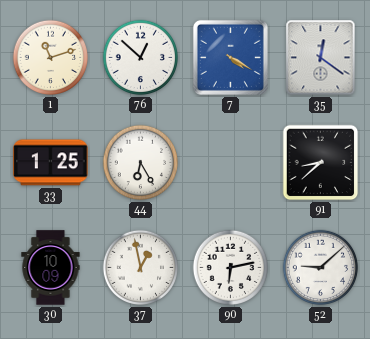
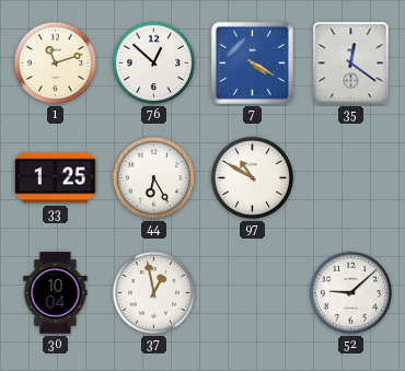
97: none -> 10:50
91: 8:38 -> none
30: 10:09 -> 10:04
90: 6:13 -> none
